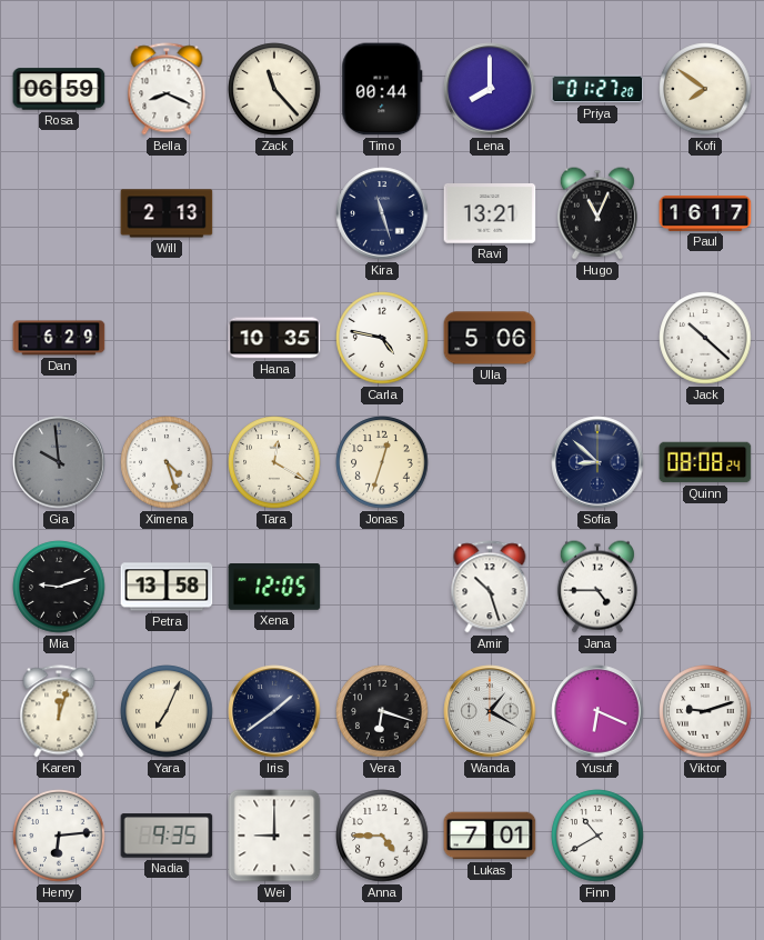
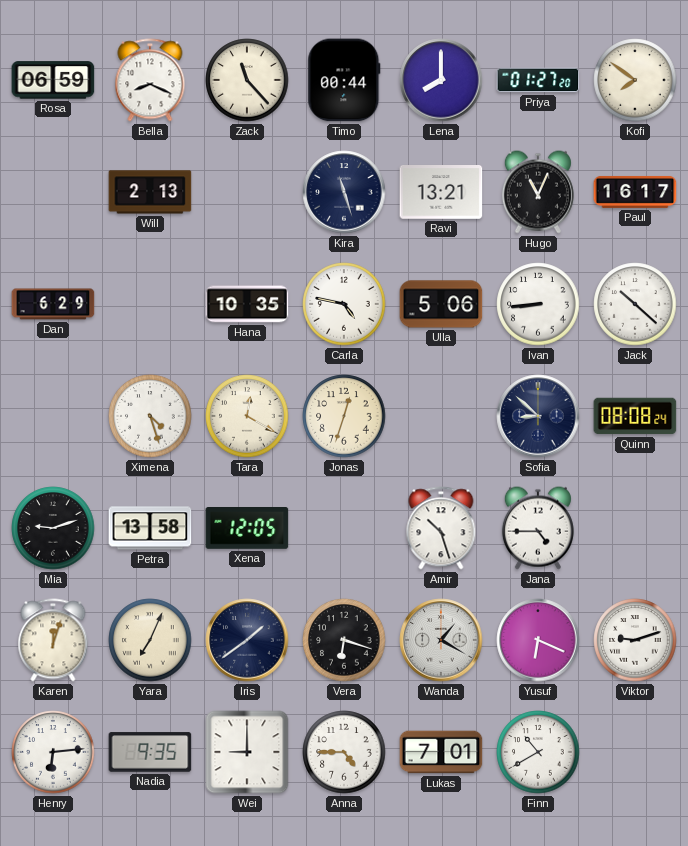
Ivan: none -> 8:44
Gia: 9:59 -> none
